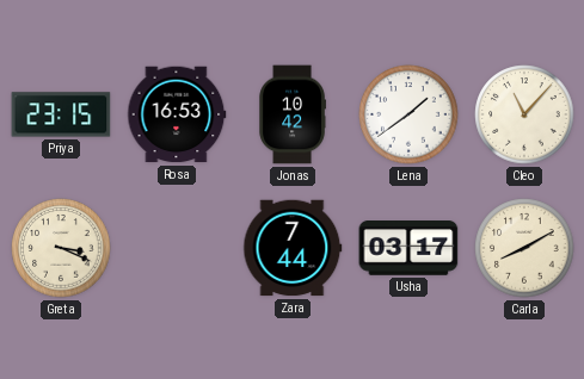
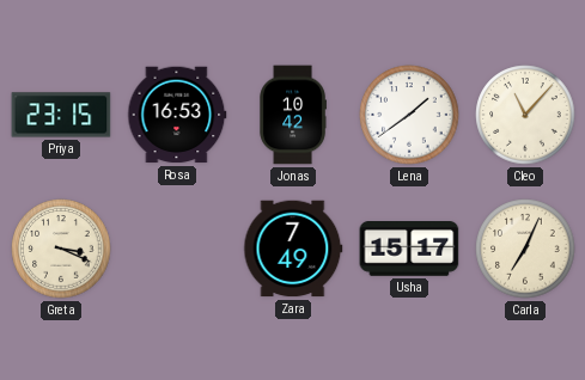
Zara: 7:44 -> 7:49
Usha: 03:17 -> 15:17
Carla: 8:10 -> 7:04
